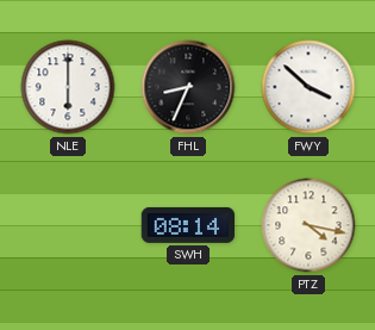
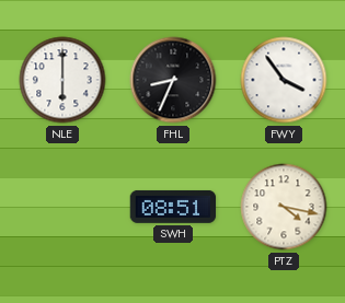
FWY: 3:52 -> 3:54
SWH: 08:14 -> 08:51
